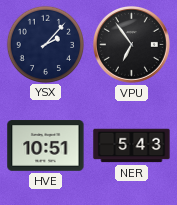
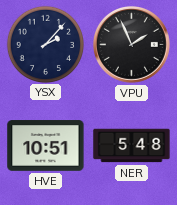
VPU: 6:54 -> 1:56
NER: 5:43 -> 5:48
